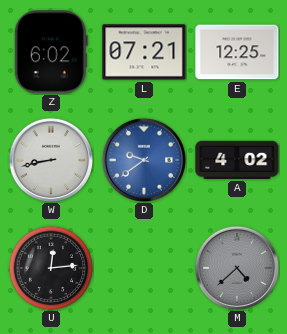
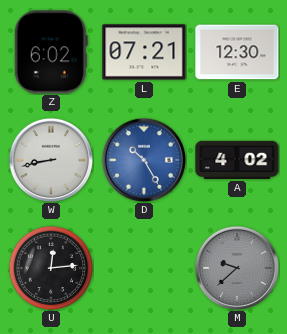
E: 12:25 -> 12:30
D: 9:39 -> 10:25
M: 4:38 -> 9:38
